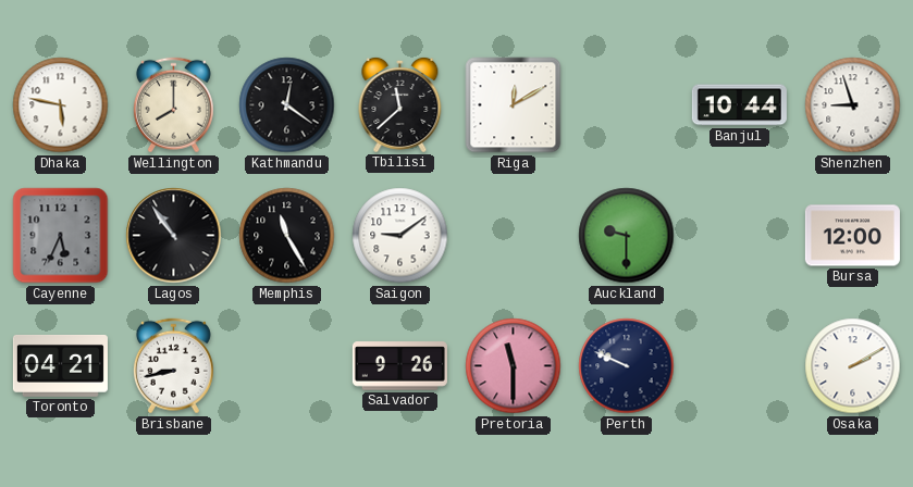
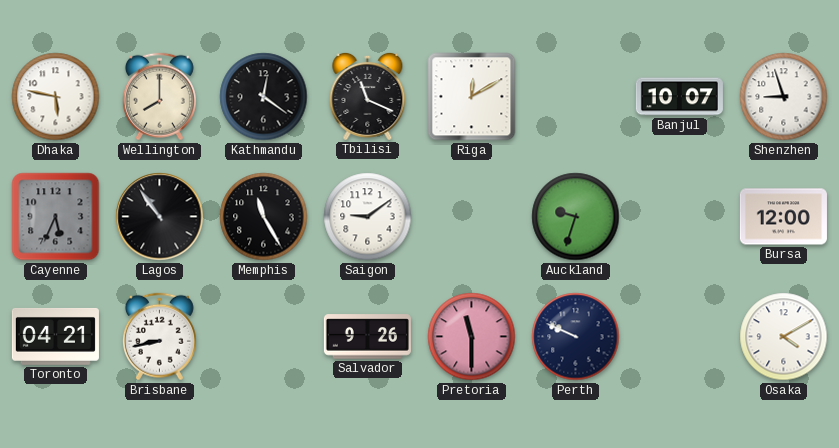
Tbilisi: 11:38 -> 11:19
Banjul: 10:44 -> 10:07
Auckland: 9:30 -> 9:33
Osaka: 2:10 -> 4:10
